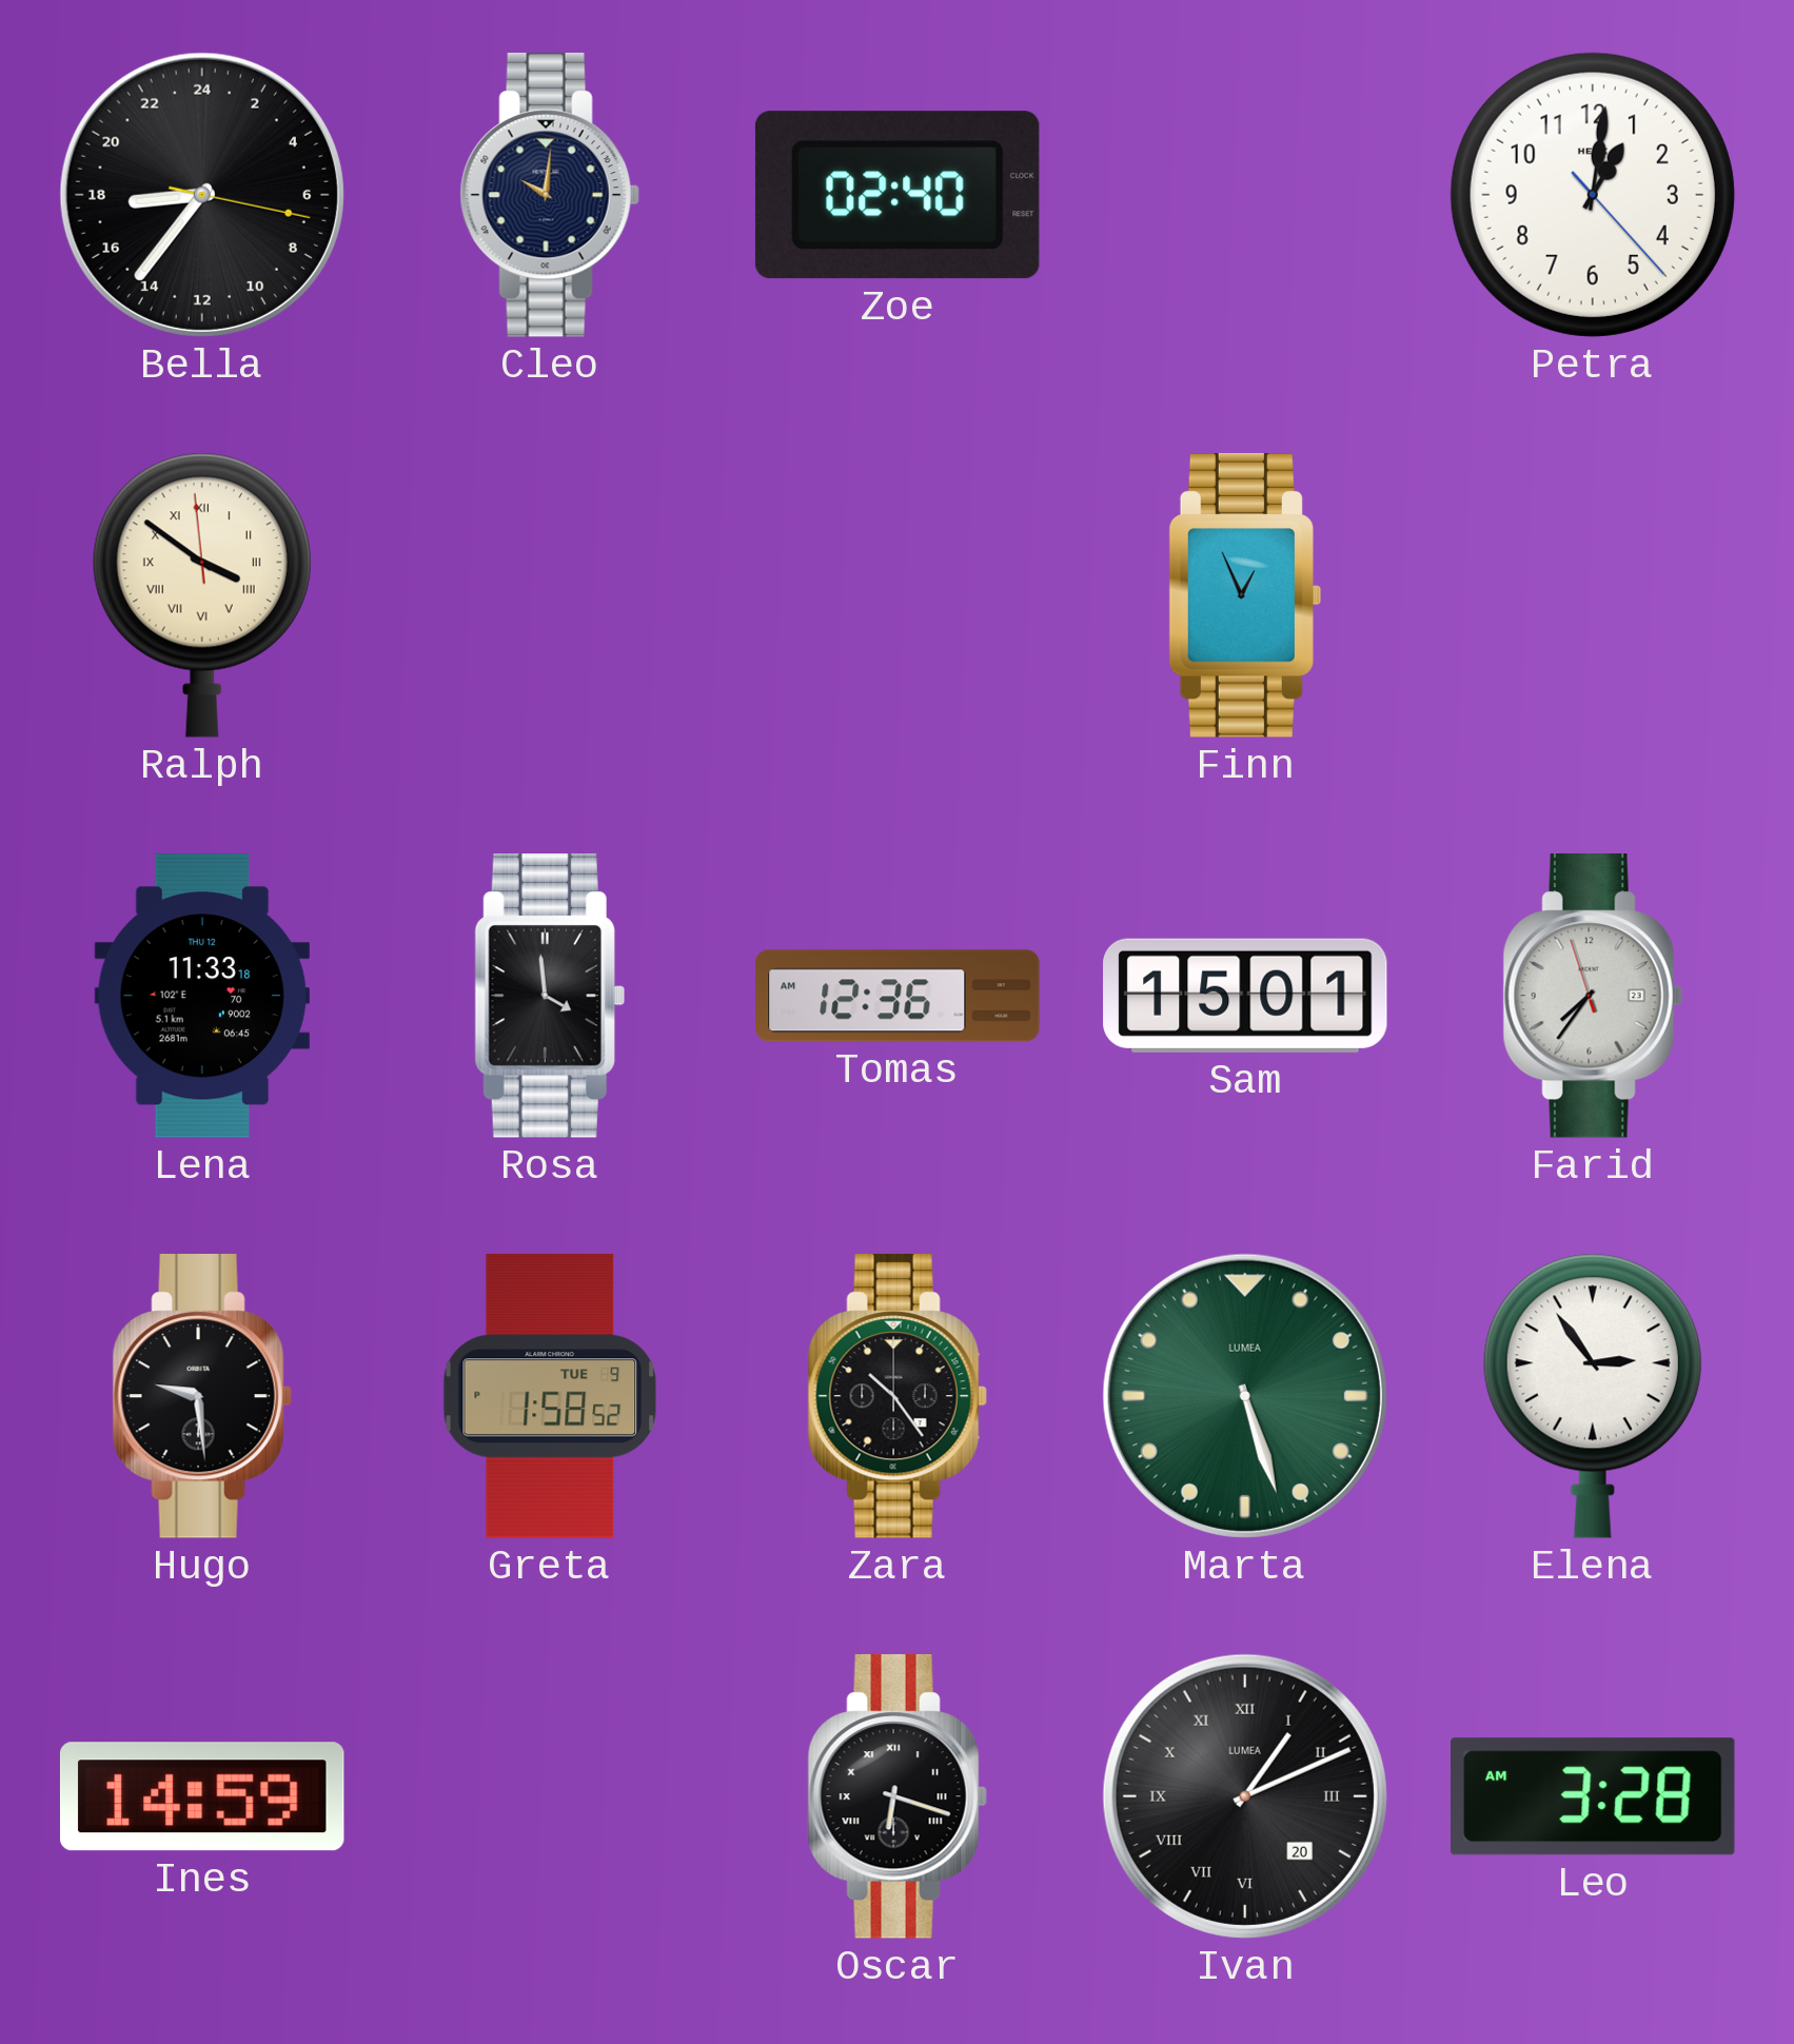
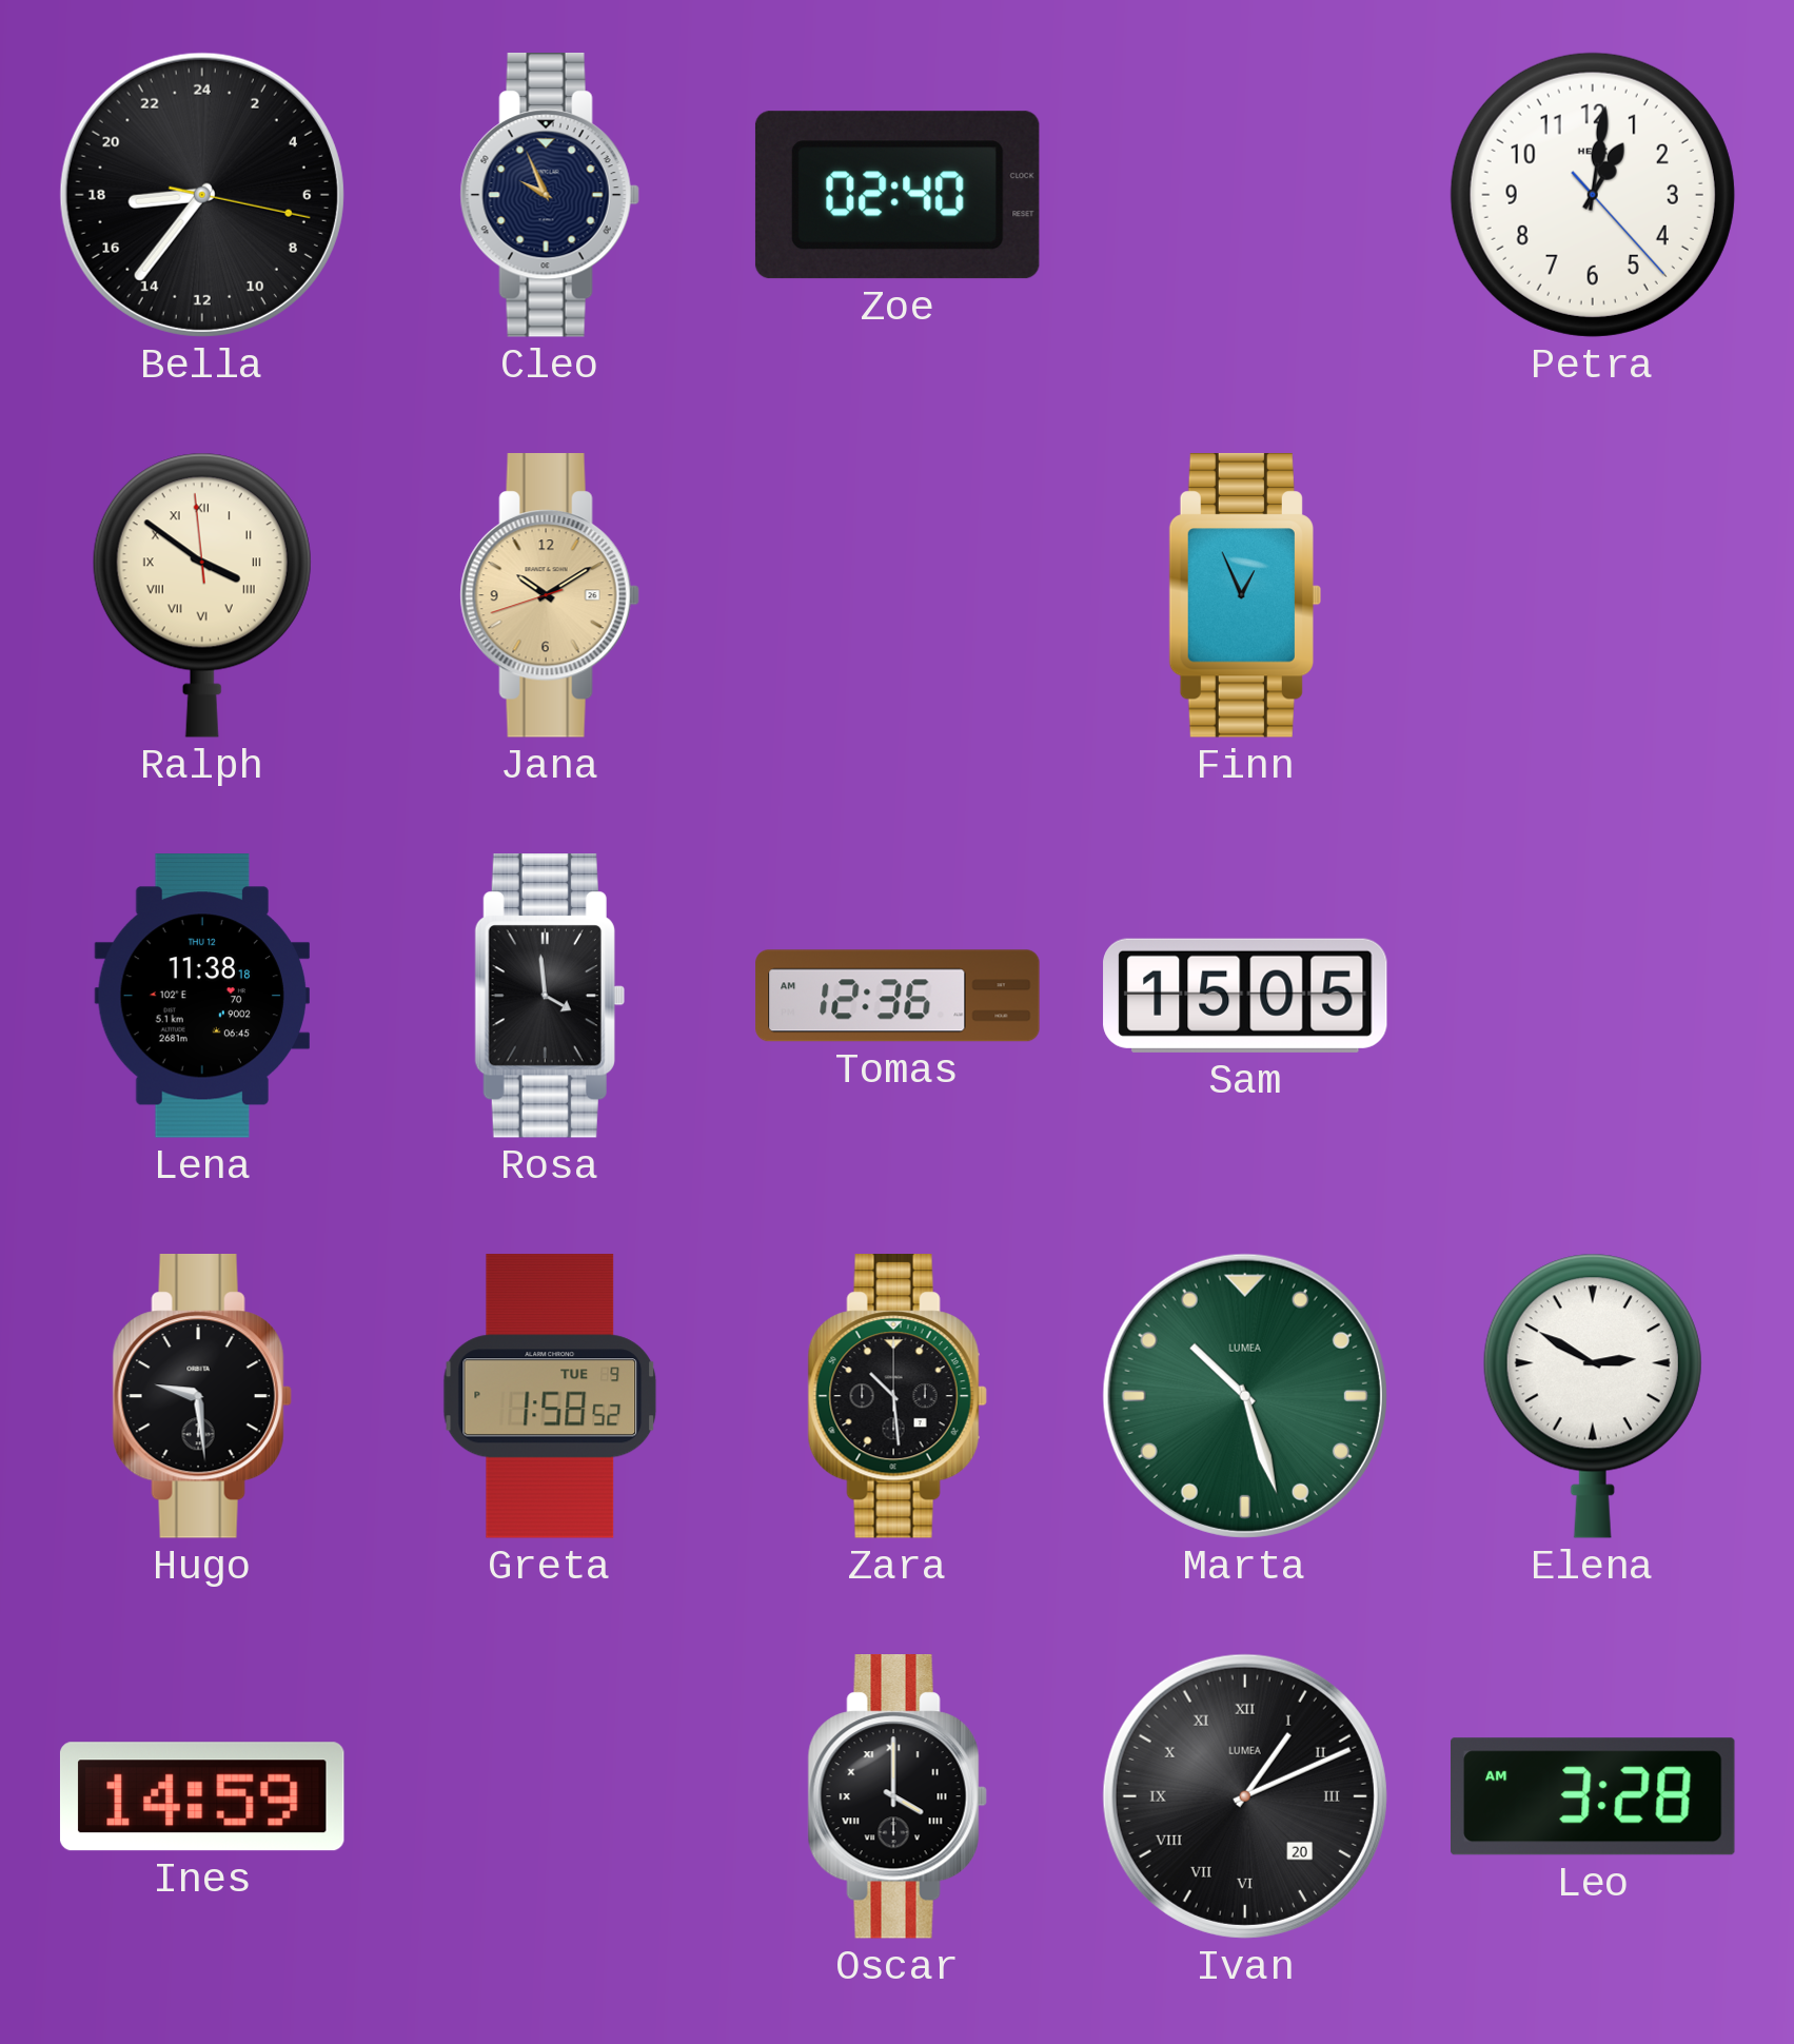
Cleo: 10:01 -> 9:56
Jana: none -> 10:09
Lena: 11:33 -> 11:38
Sam: 15:01 -> 15:05
Farid: 7:35 -> none
Zara: 10:24 -> 10:29
Marta: 5:27 -> 10:27
Elena: 2:54 -> 2:50
Oscar: 6:18 -> 4:00
